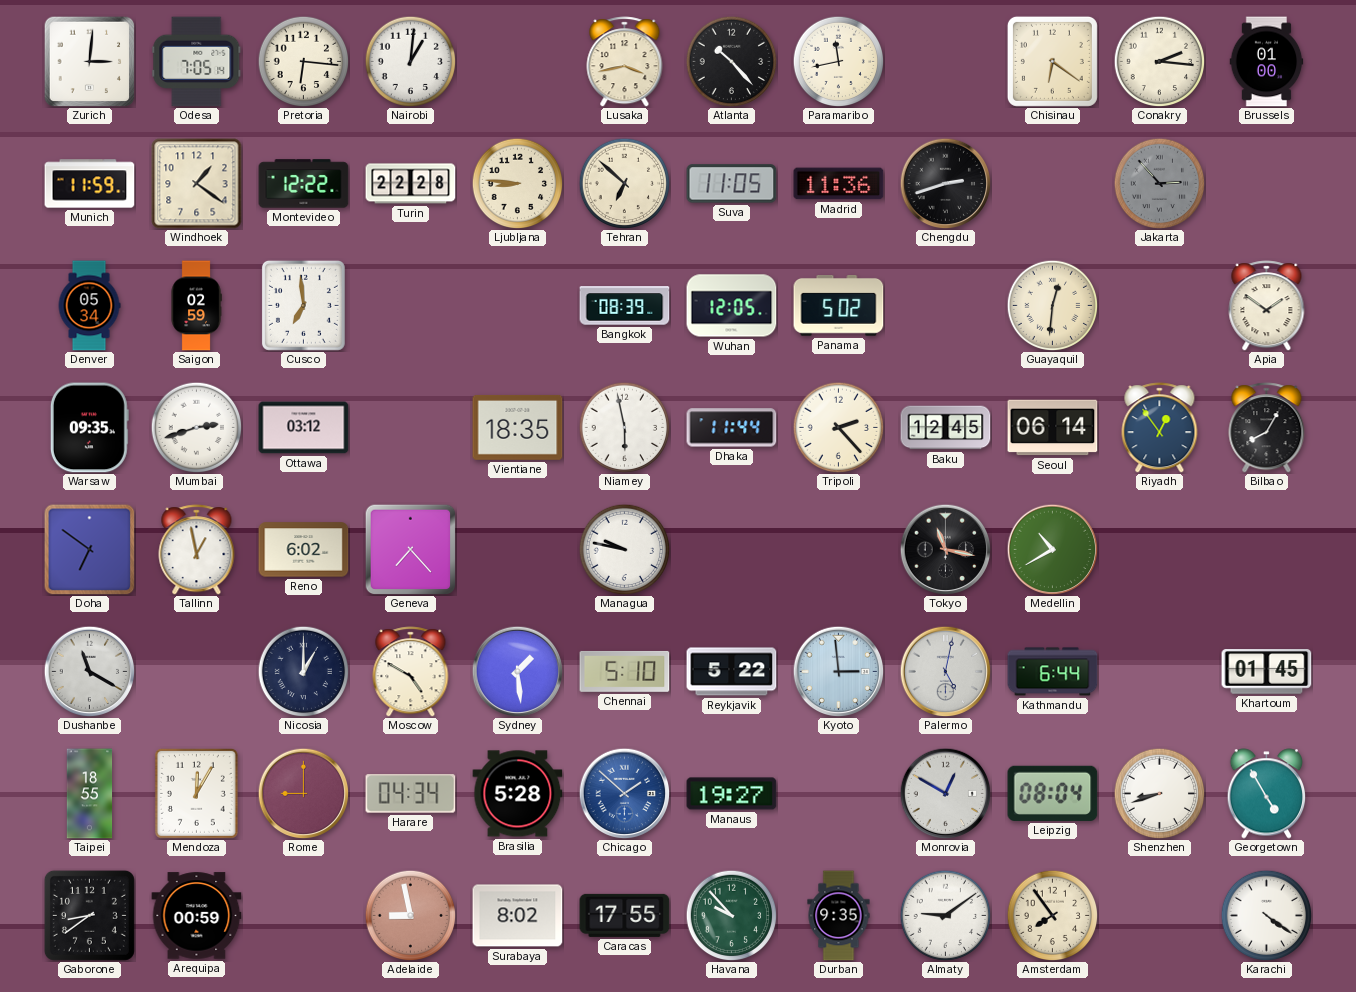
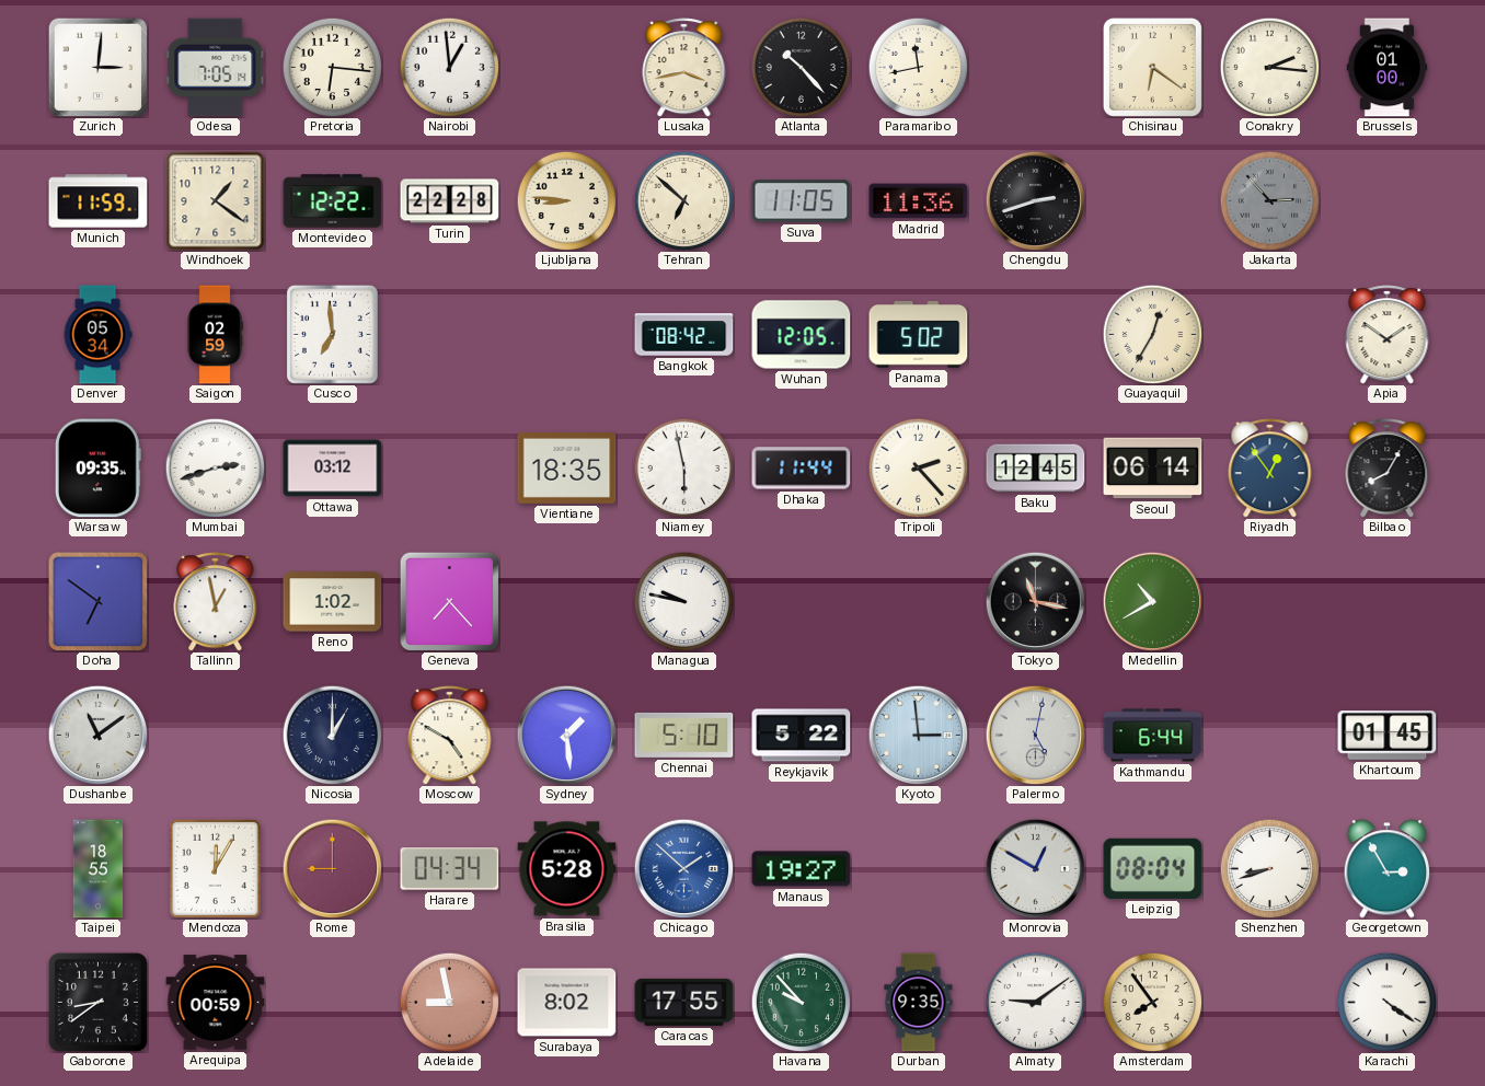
Nairobi: 1:01 -> 12:59
Bangkok: 08:39 -> 08:42
Guayaquil: 12:31 -> 12:35
Reno: 6:02 -> 1:02
Dushanbe: 11:20 -> 11:09
Georgetown: 4:55 -> 2:55
